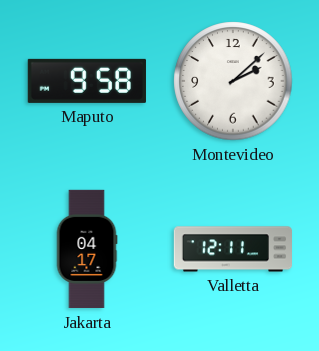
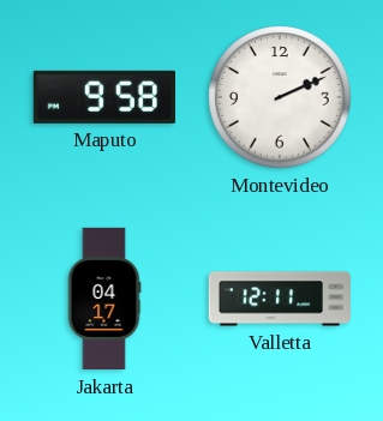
Montevideo: 2:08 -> 2:11
